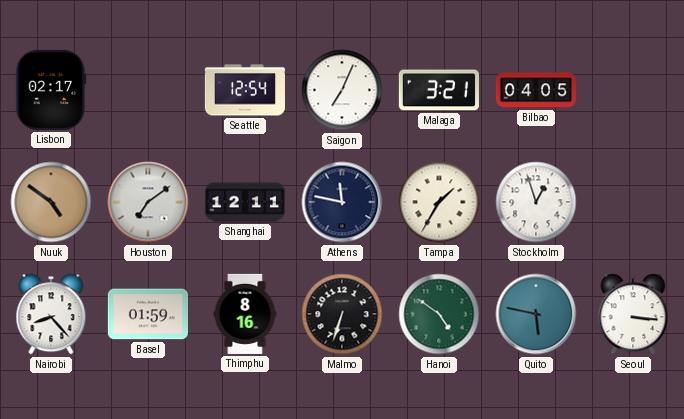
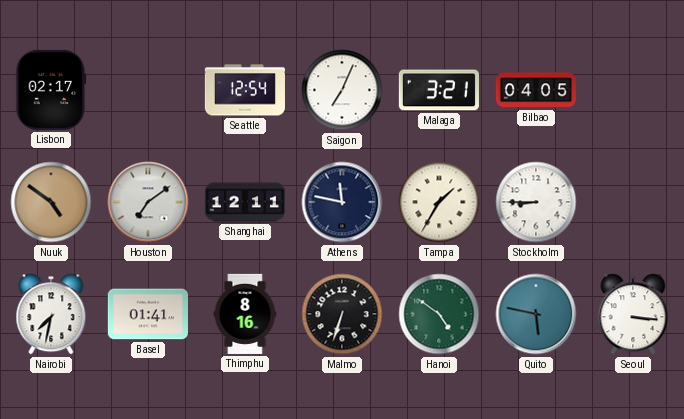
Stockholm: 12:57 -> 8:45
Nairobi: 8:23 -> 7:32
Basel: 01:59 -> 01:41
